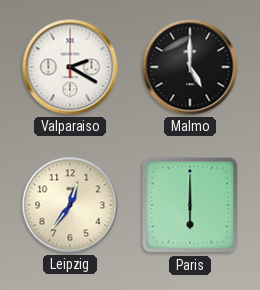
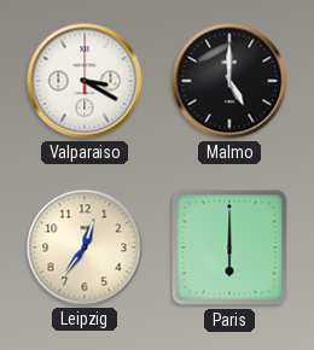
Valparaiso: 2:20 -> 3:20
